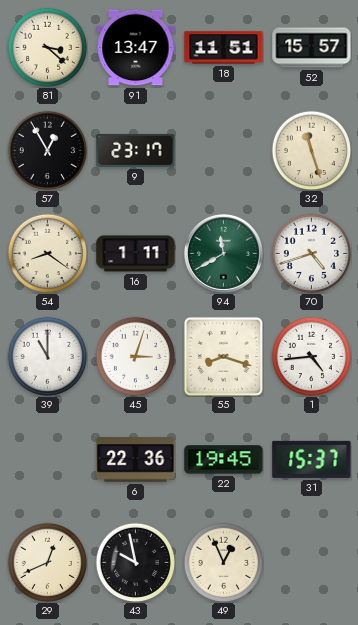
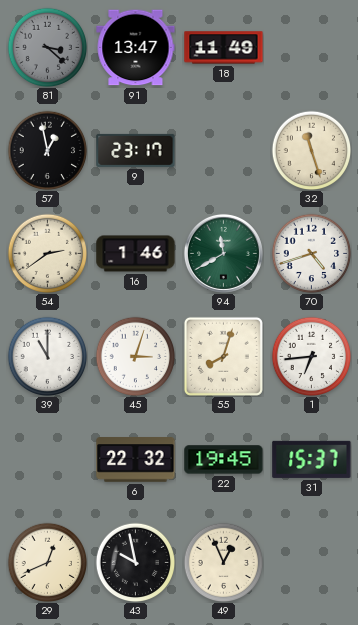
81 dial: cream -> grey
18: 11:51 -> 11:49
52: 15:57 -> none
57: 12:55 -> 12:58
54: 8:21 -> 2:39
16: 1:11 -> 1:46
55: 8:18 -> 8:03
1: 4:44 -> 6:44
6: 22:36 -> 22:32
